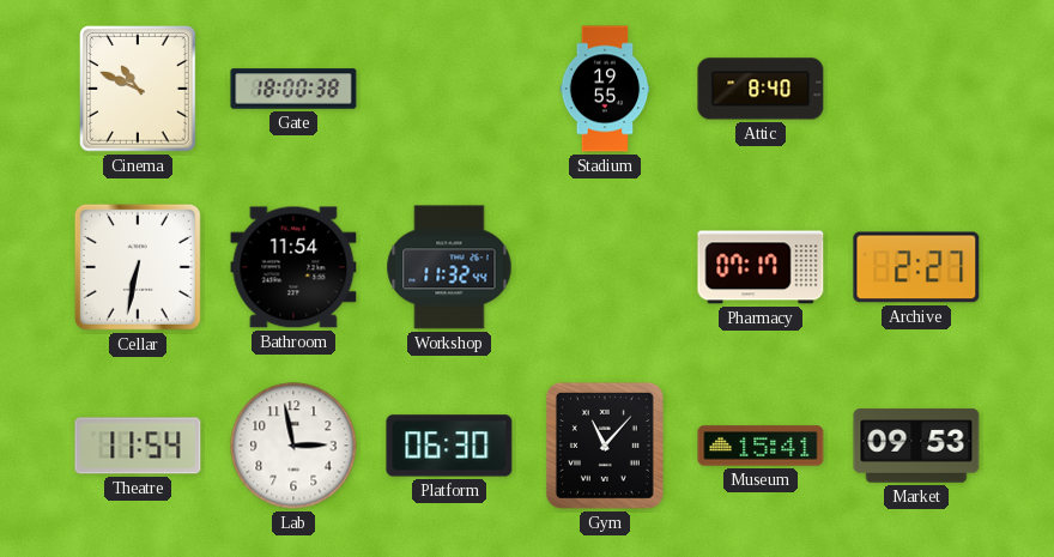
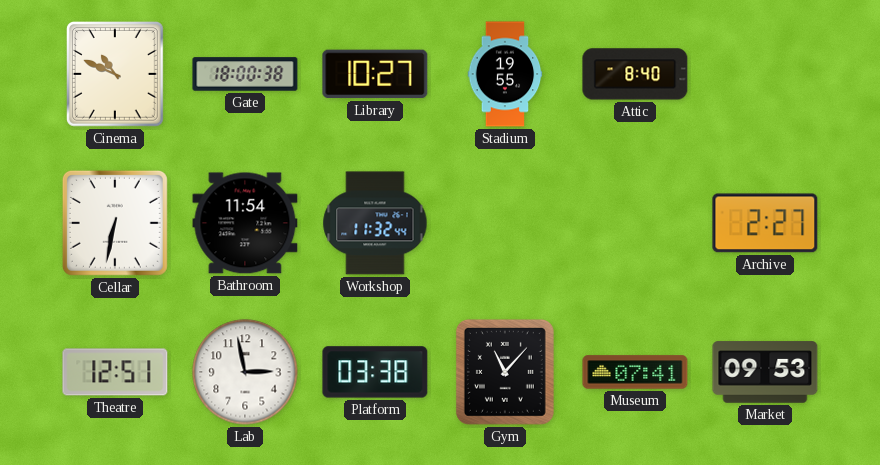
Library: none -> 10:27
Pharmacy: 07:17 -> none
Theatre: 11:54 -> 12:51
Platform: 06:30 -> 03:38
Museum: 15:41 -> 07:41
